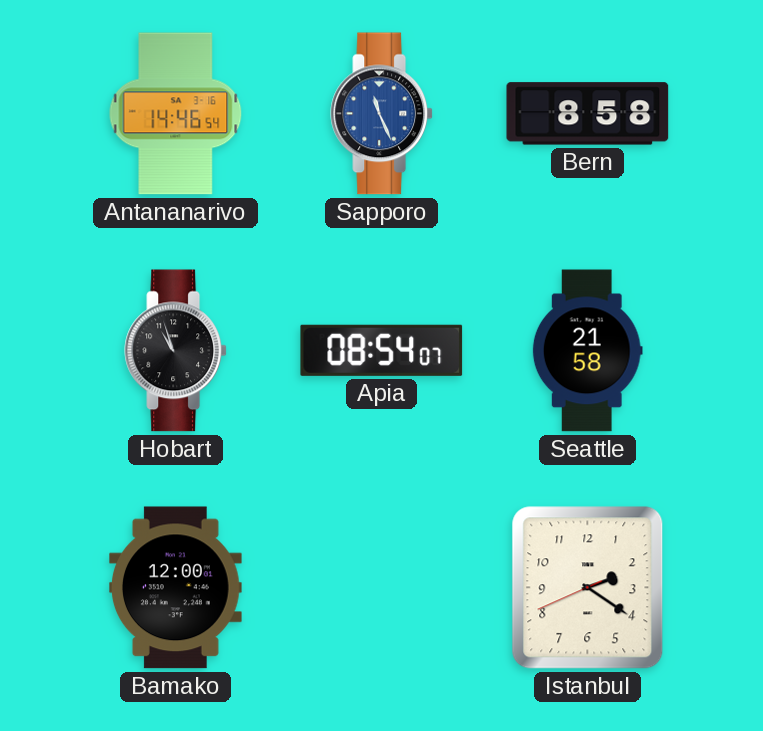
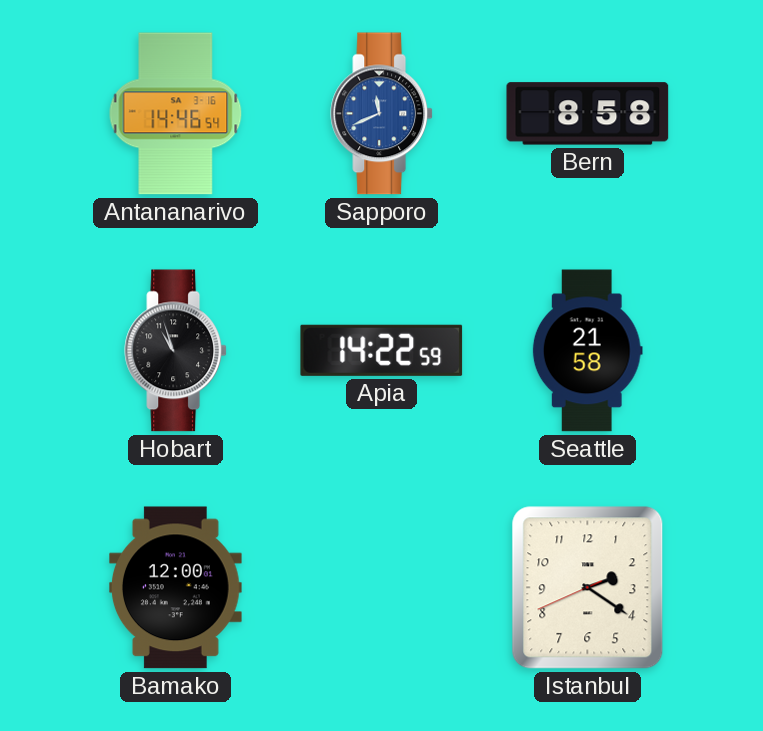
Sapporo: 11:26 -> 11:41
Apia: 08:54 -> 14:22
